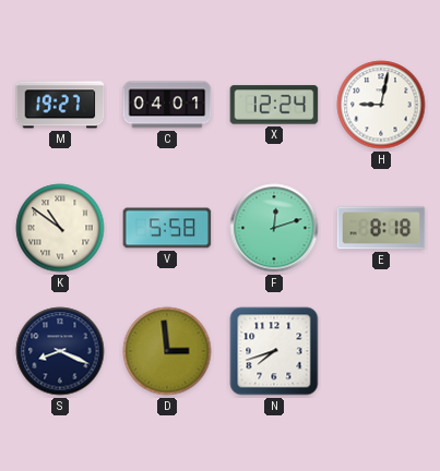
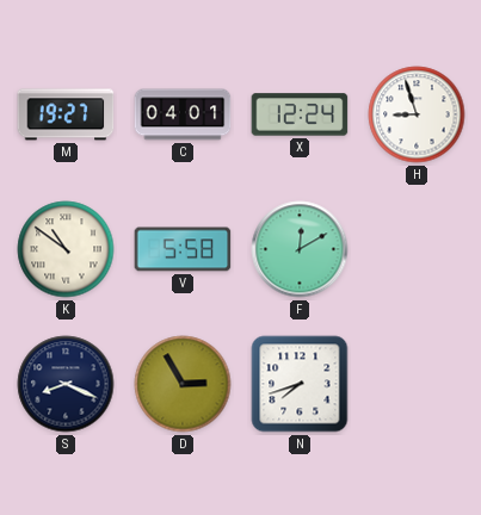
H: 9:02 -> 8:57
F: 12:12 -> 12:10
E: 8:18 -> none
D: 2:59 -> 2:55
